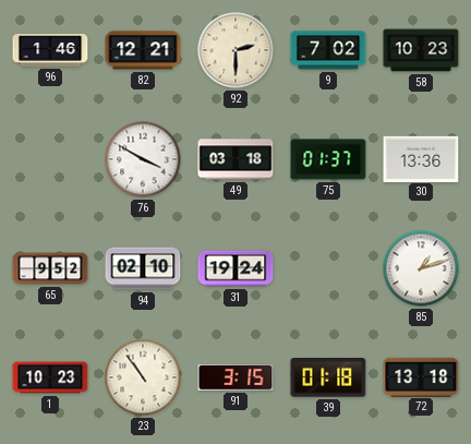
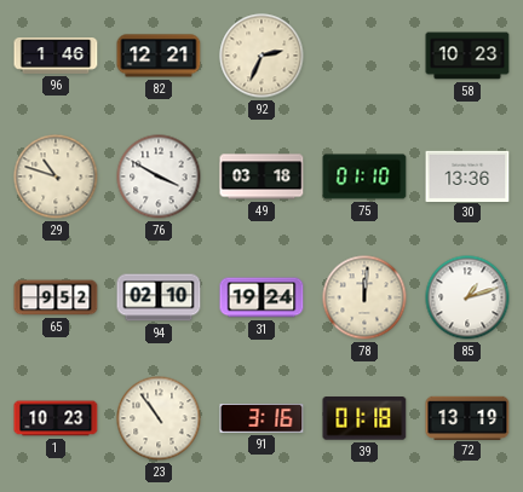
92: 2:30 -> 2:34
9: 7:02 -> none
29: none -> 10:48
75: 01:37 -> 01:10
78: none -> 12:01
91: 3:15 -> 3:16
72: 13:18 -> 13:19
